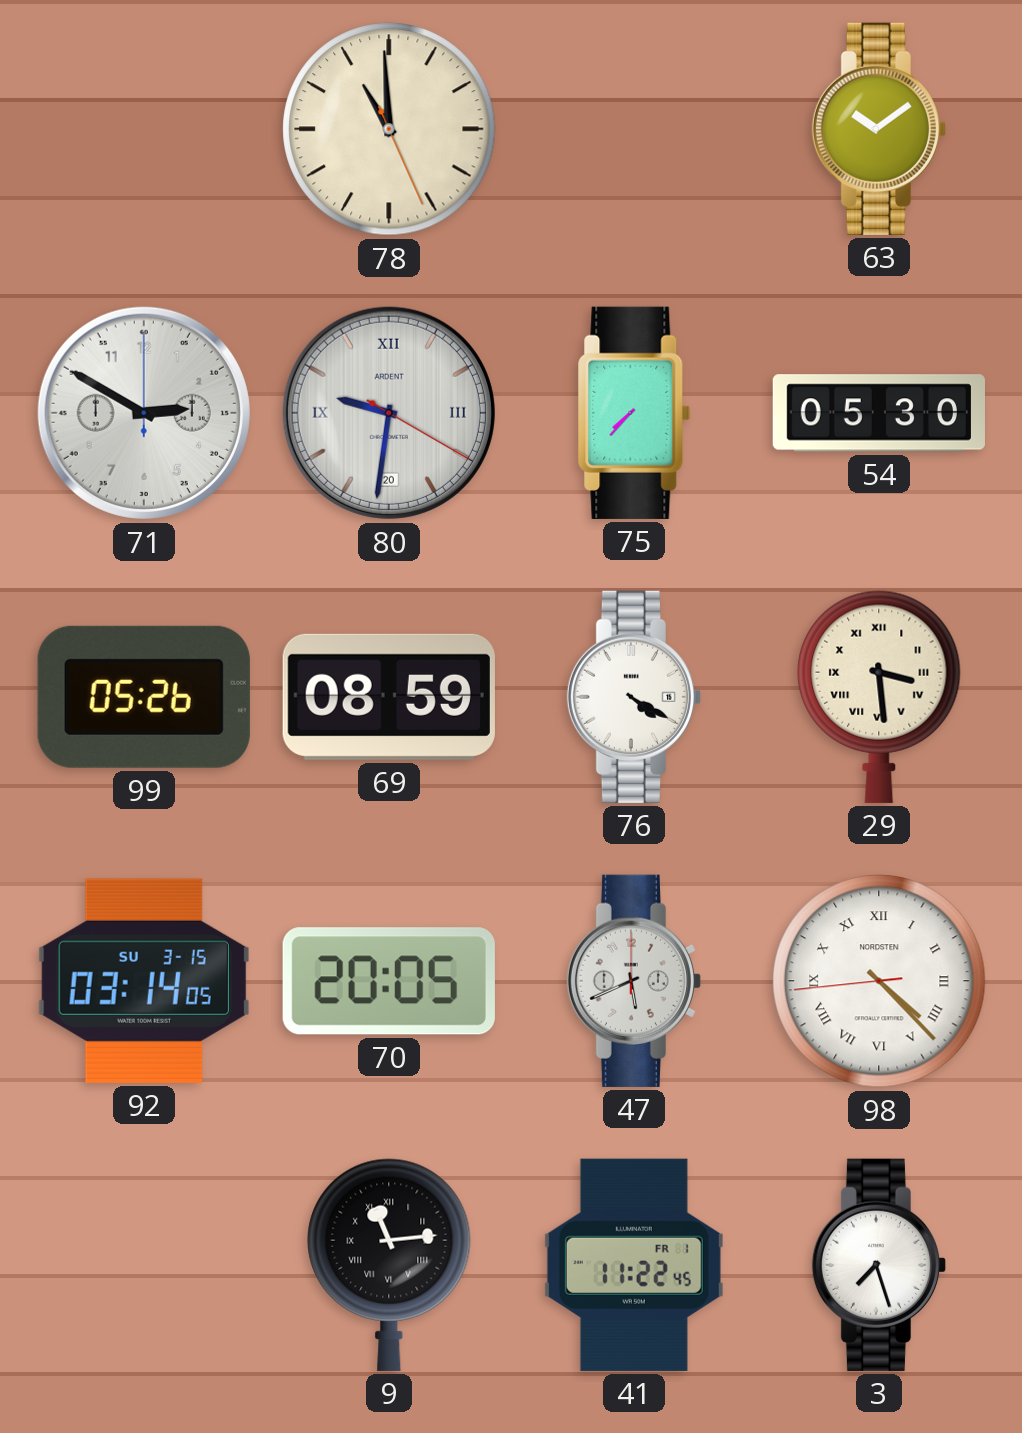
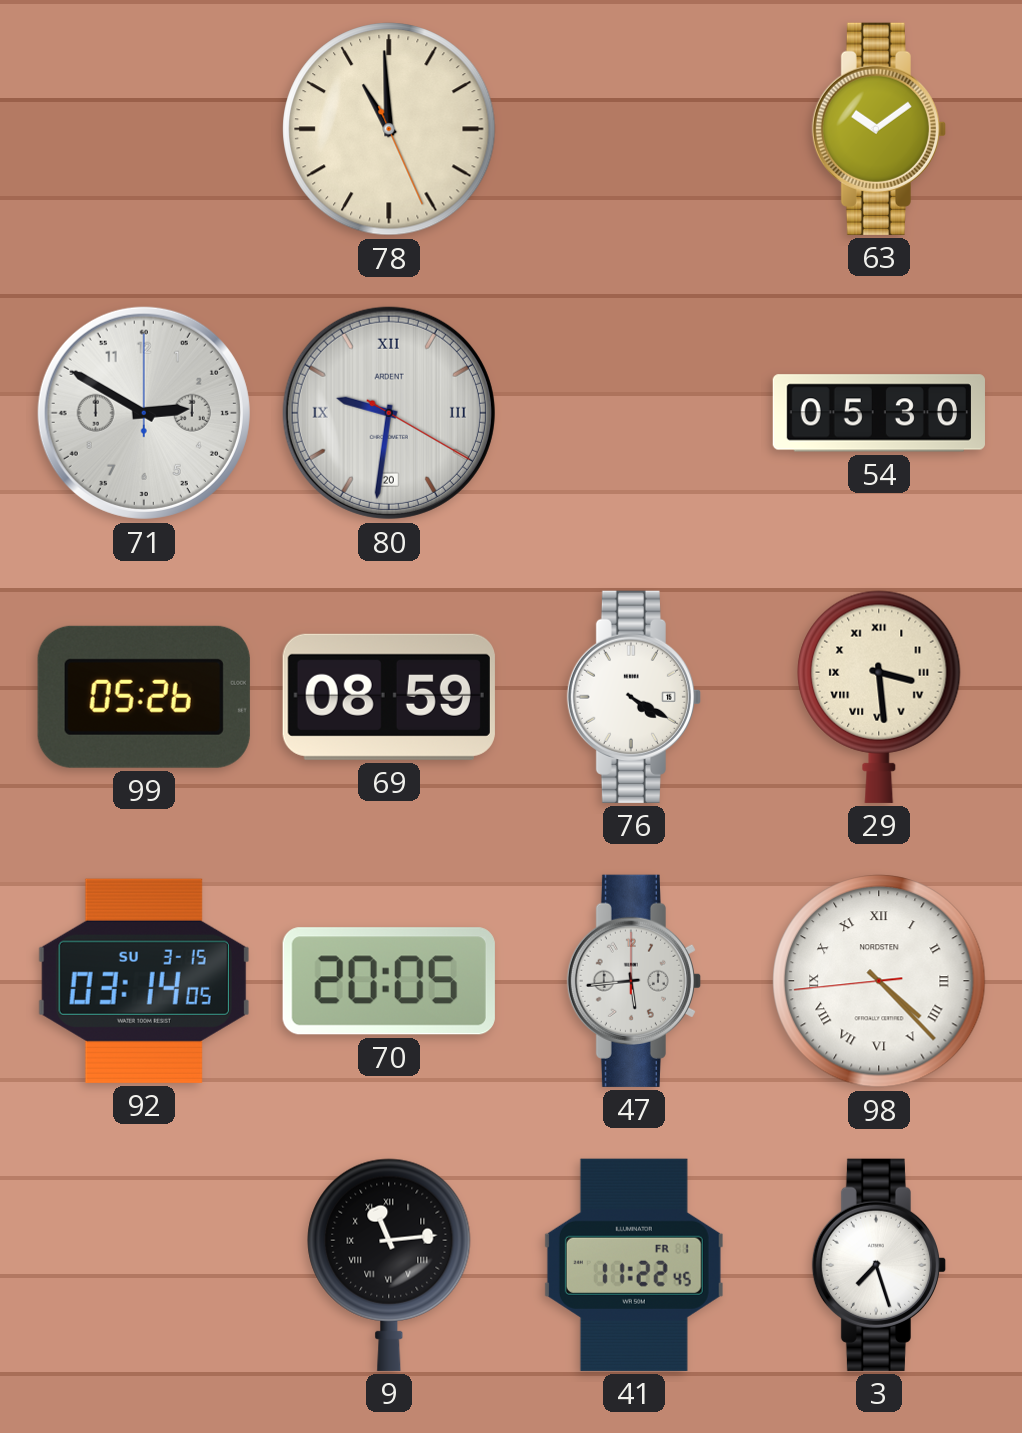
75: 7:37 -> none
47: 5:41 -> 5:44
